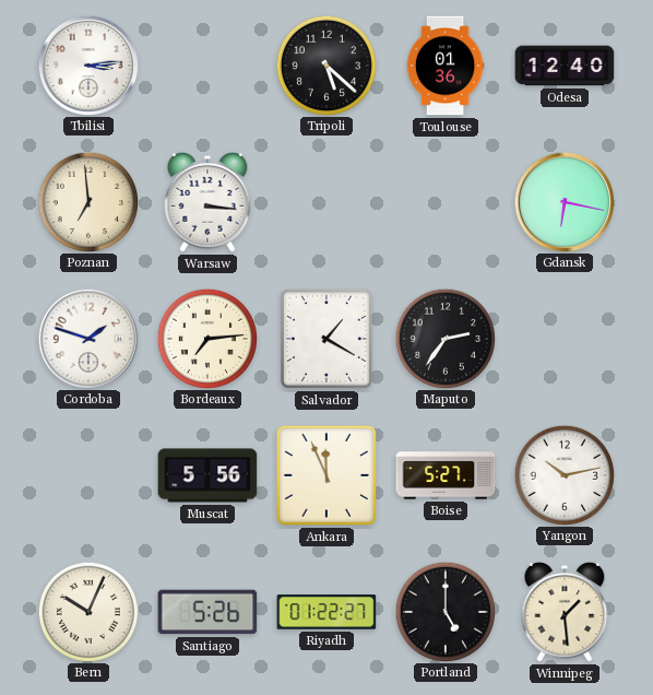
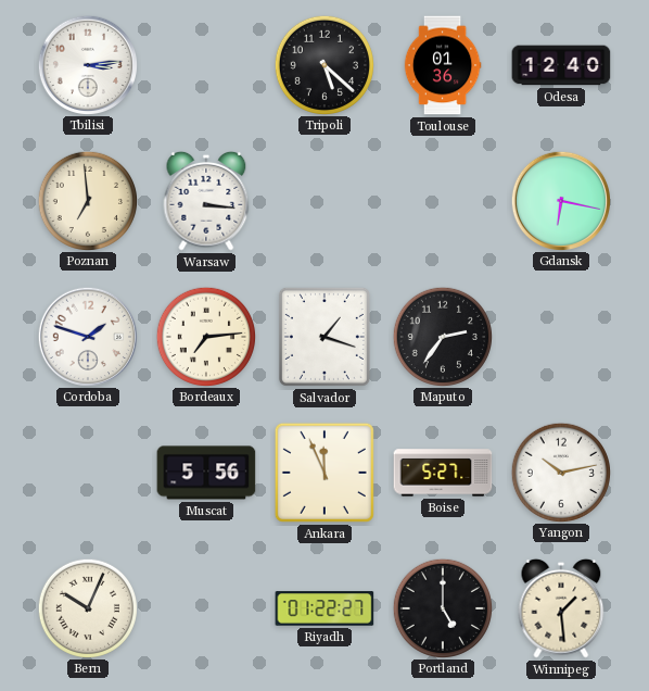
Salvador: 1:20 -> 1:18
Santiago: 5:26 -> none
